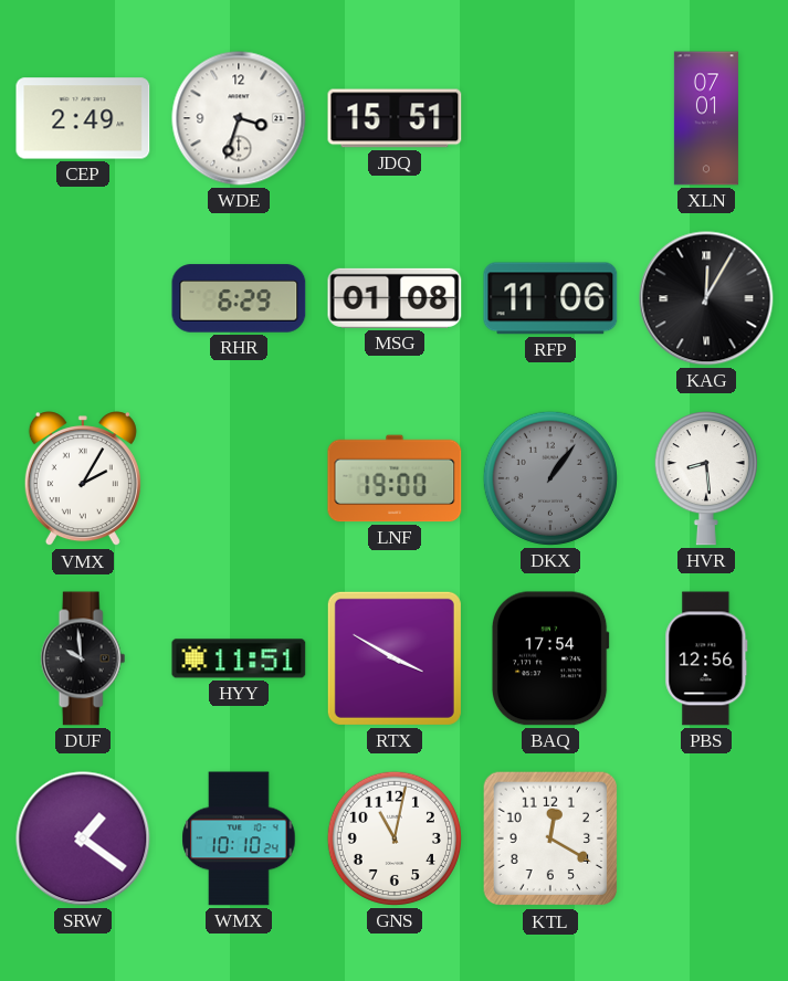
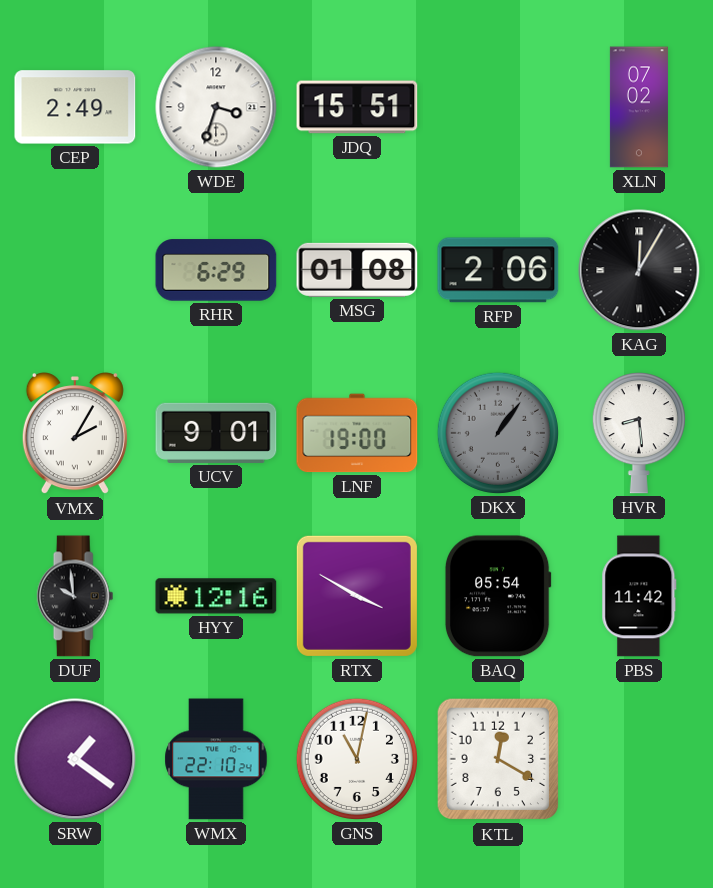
XLN: 07:01 -> 07:02
RFP: 11:06 -> 2:06
UCV: none -> 9:01
HYY: 11:51 -> 12:16
BAQ: 17:54 -> 05:54
PBS: 12:56 -> 11:42
WMX: 10:10 -> 22:10
